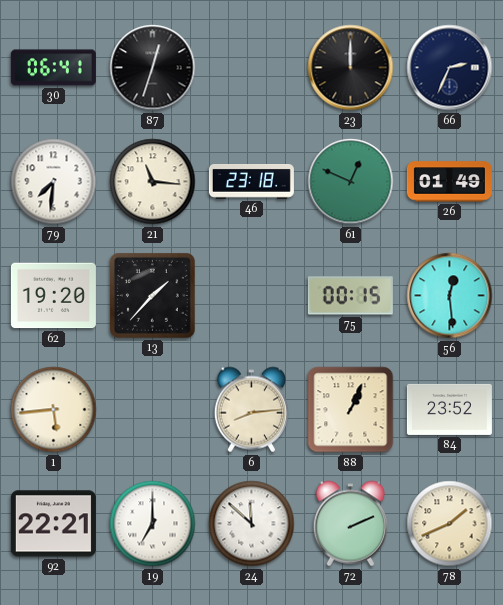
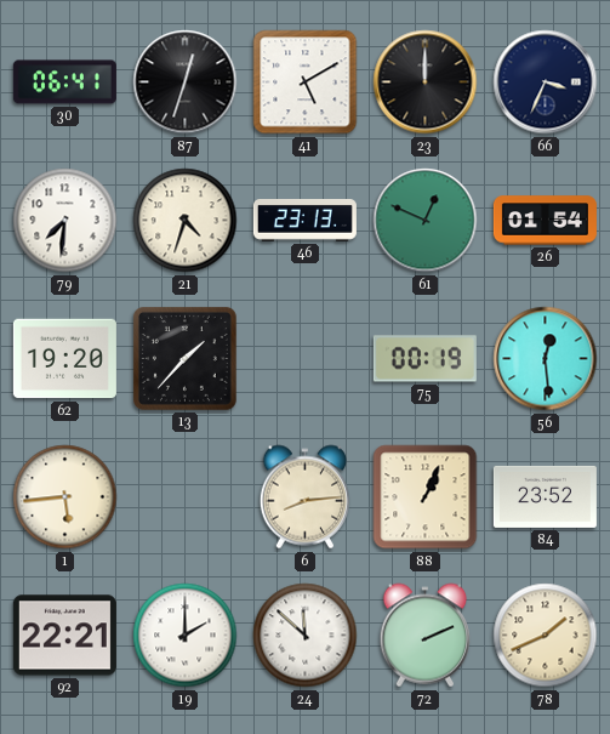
41: none -> 5:10
66: 2:34 -> 3:34
21: 11:16 -> 4:33
46: 23:18 -> 23:13
26: 01:49 -> 01:54
75: 00:15 -> 00:19
19: 7:00 -> 2:00
